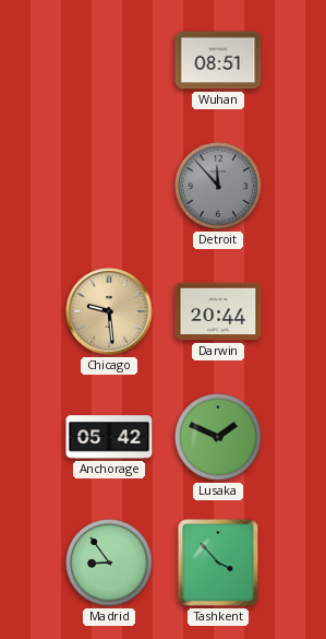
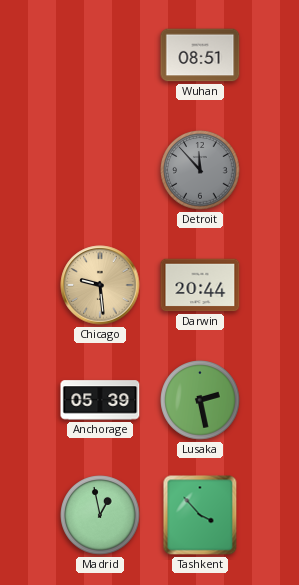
Anchorage: 05:42 -> 05:39
Lusaka: 1:49 -> 2:28
Madrid: 8:54 -> 12:58
